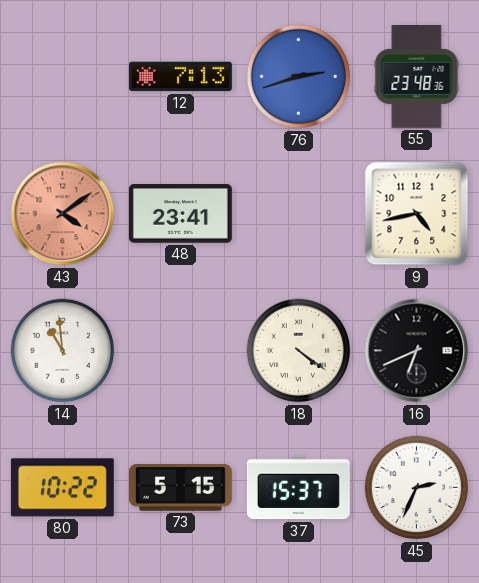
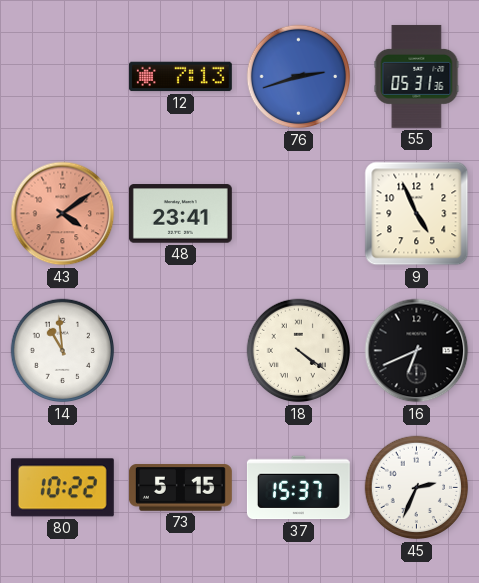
55: 23:48 -> 05:31
9: 4:43 -> 4:56
